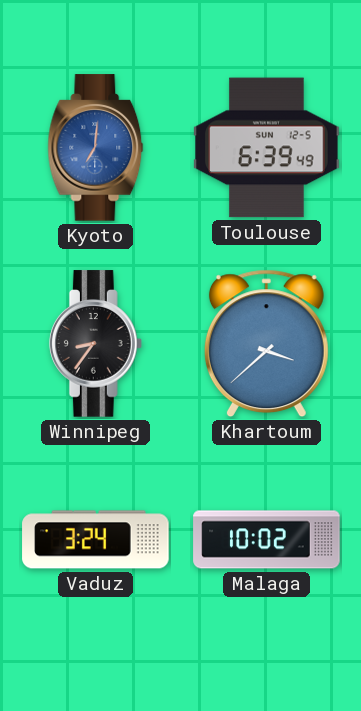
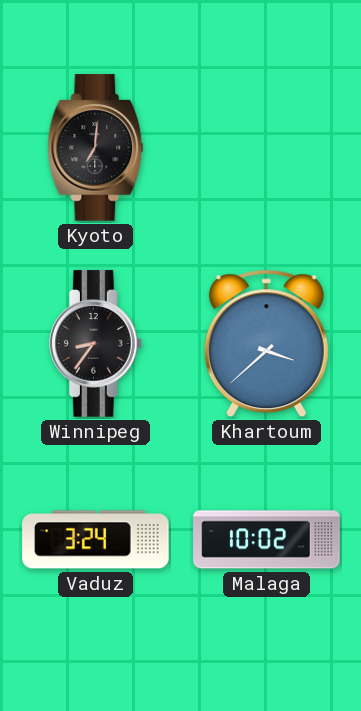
Kyoto dial: blue -> black
Toulouse: 6:39 -> none
